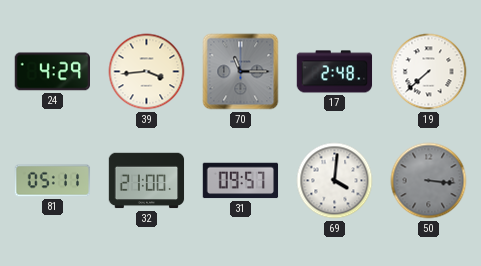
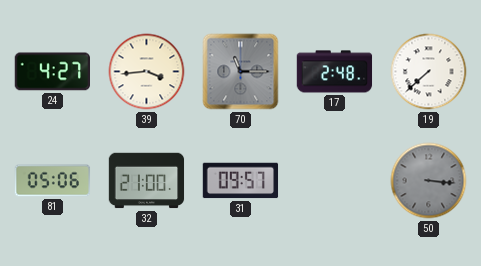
24: 4:29 -> 4:27
81: 05:11 -> 05:06
69: 4:01 -> none
